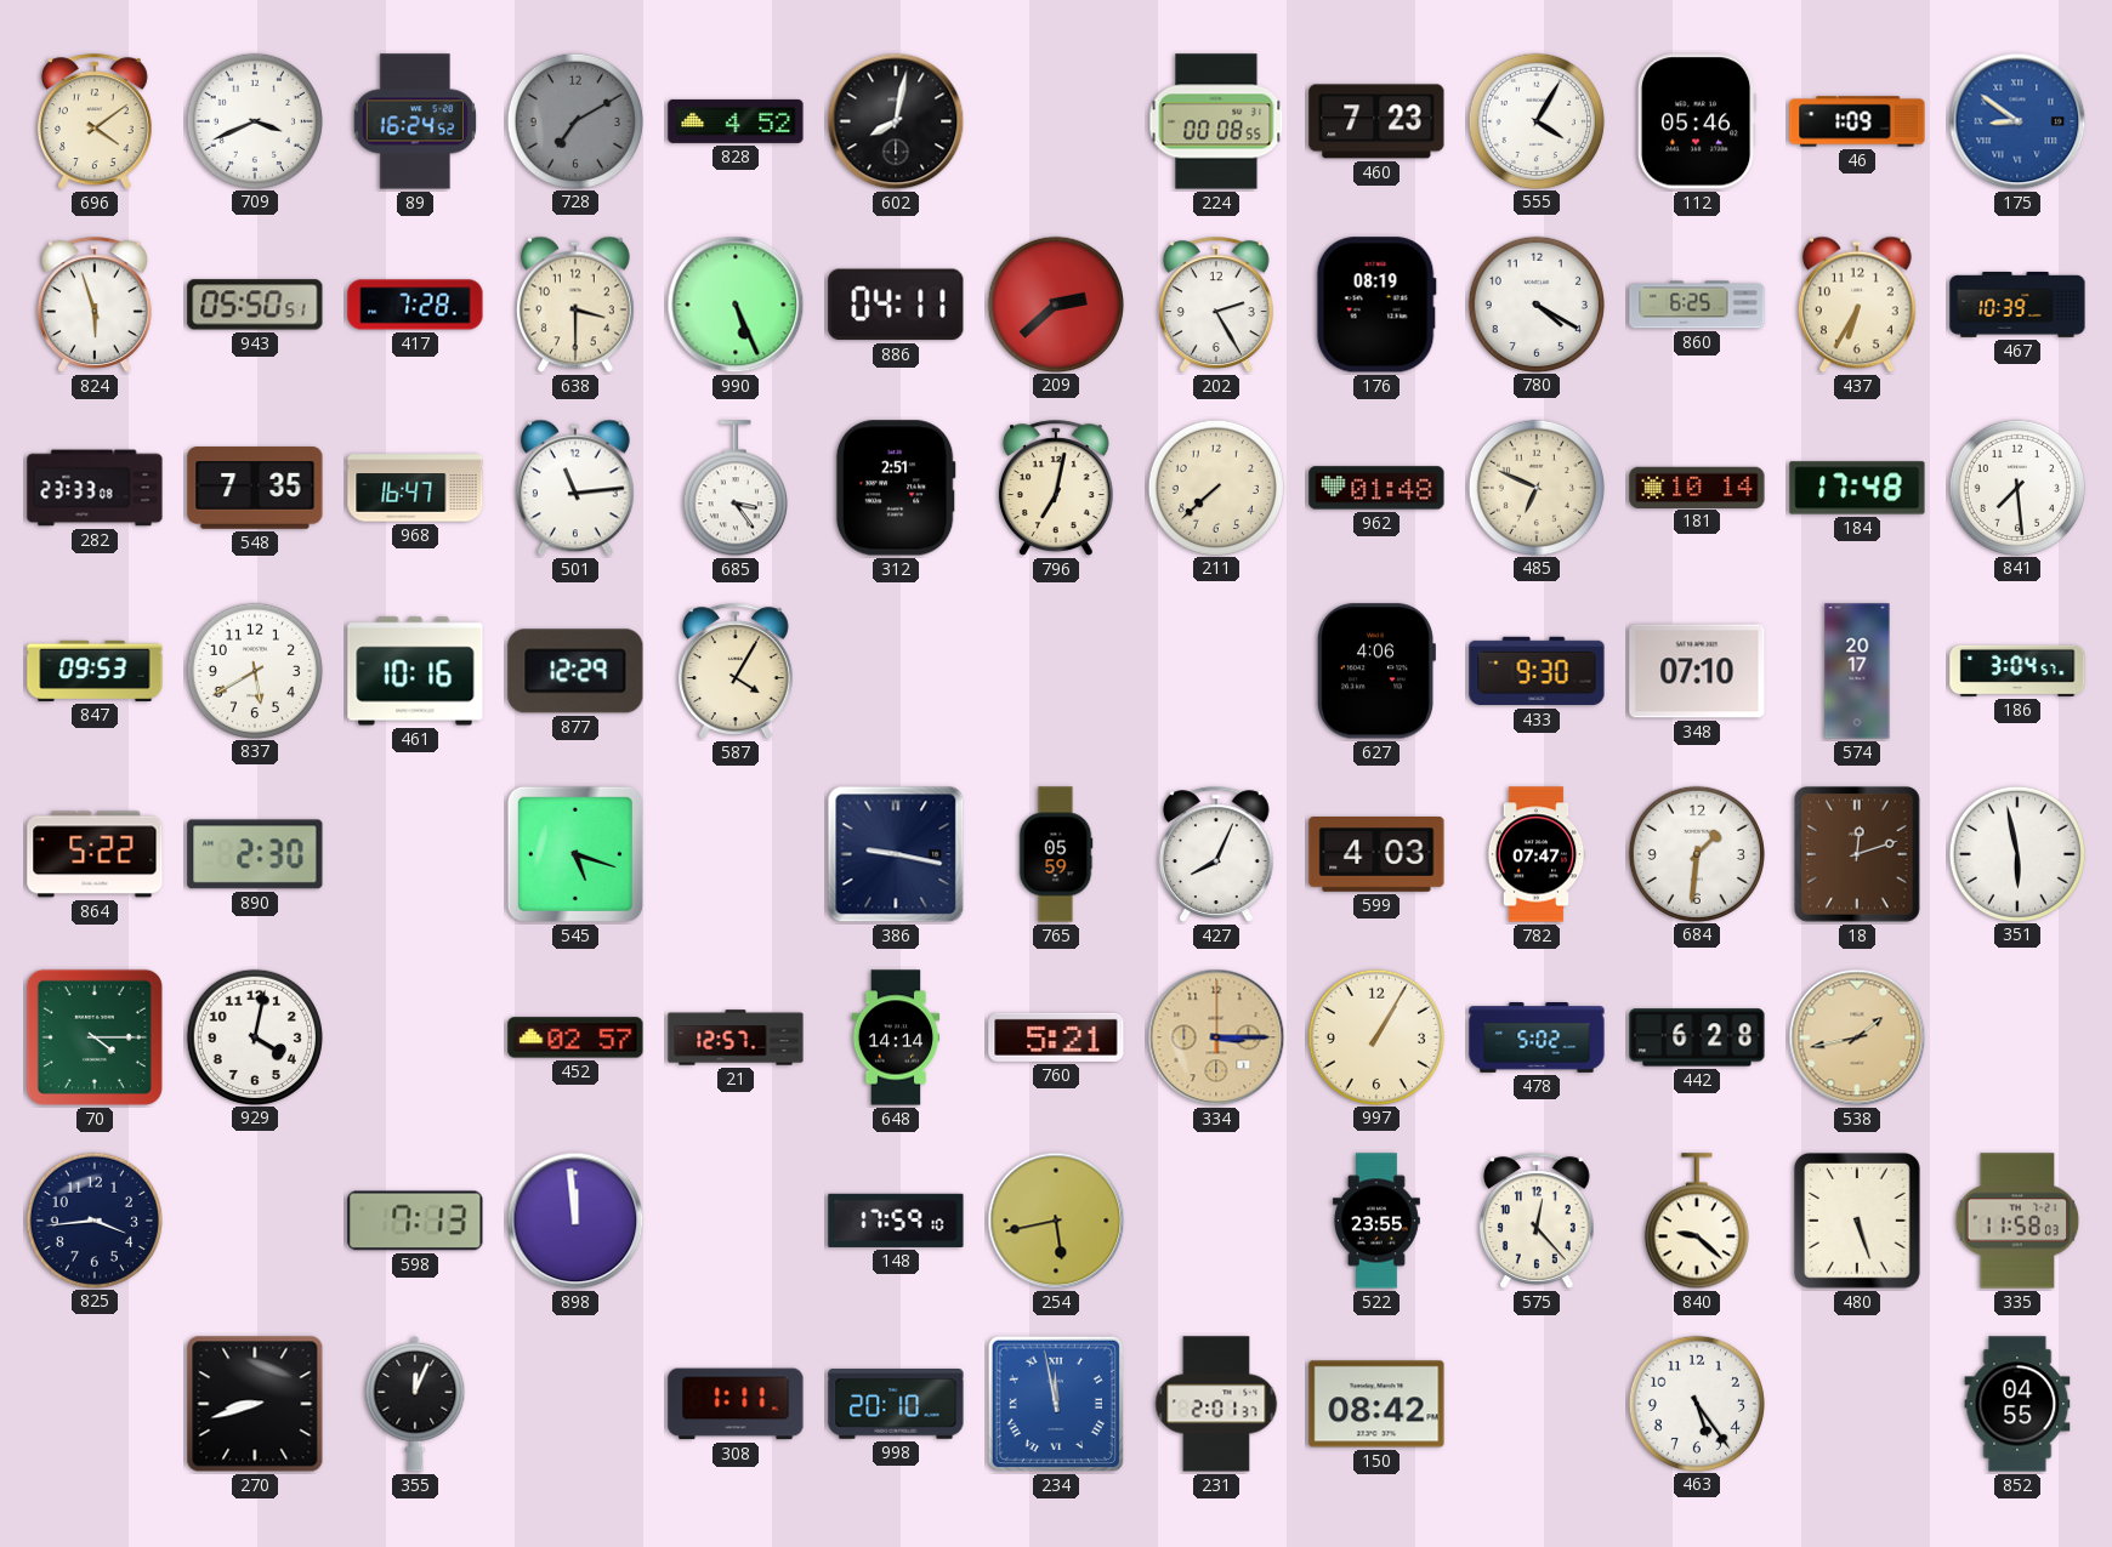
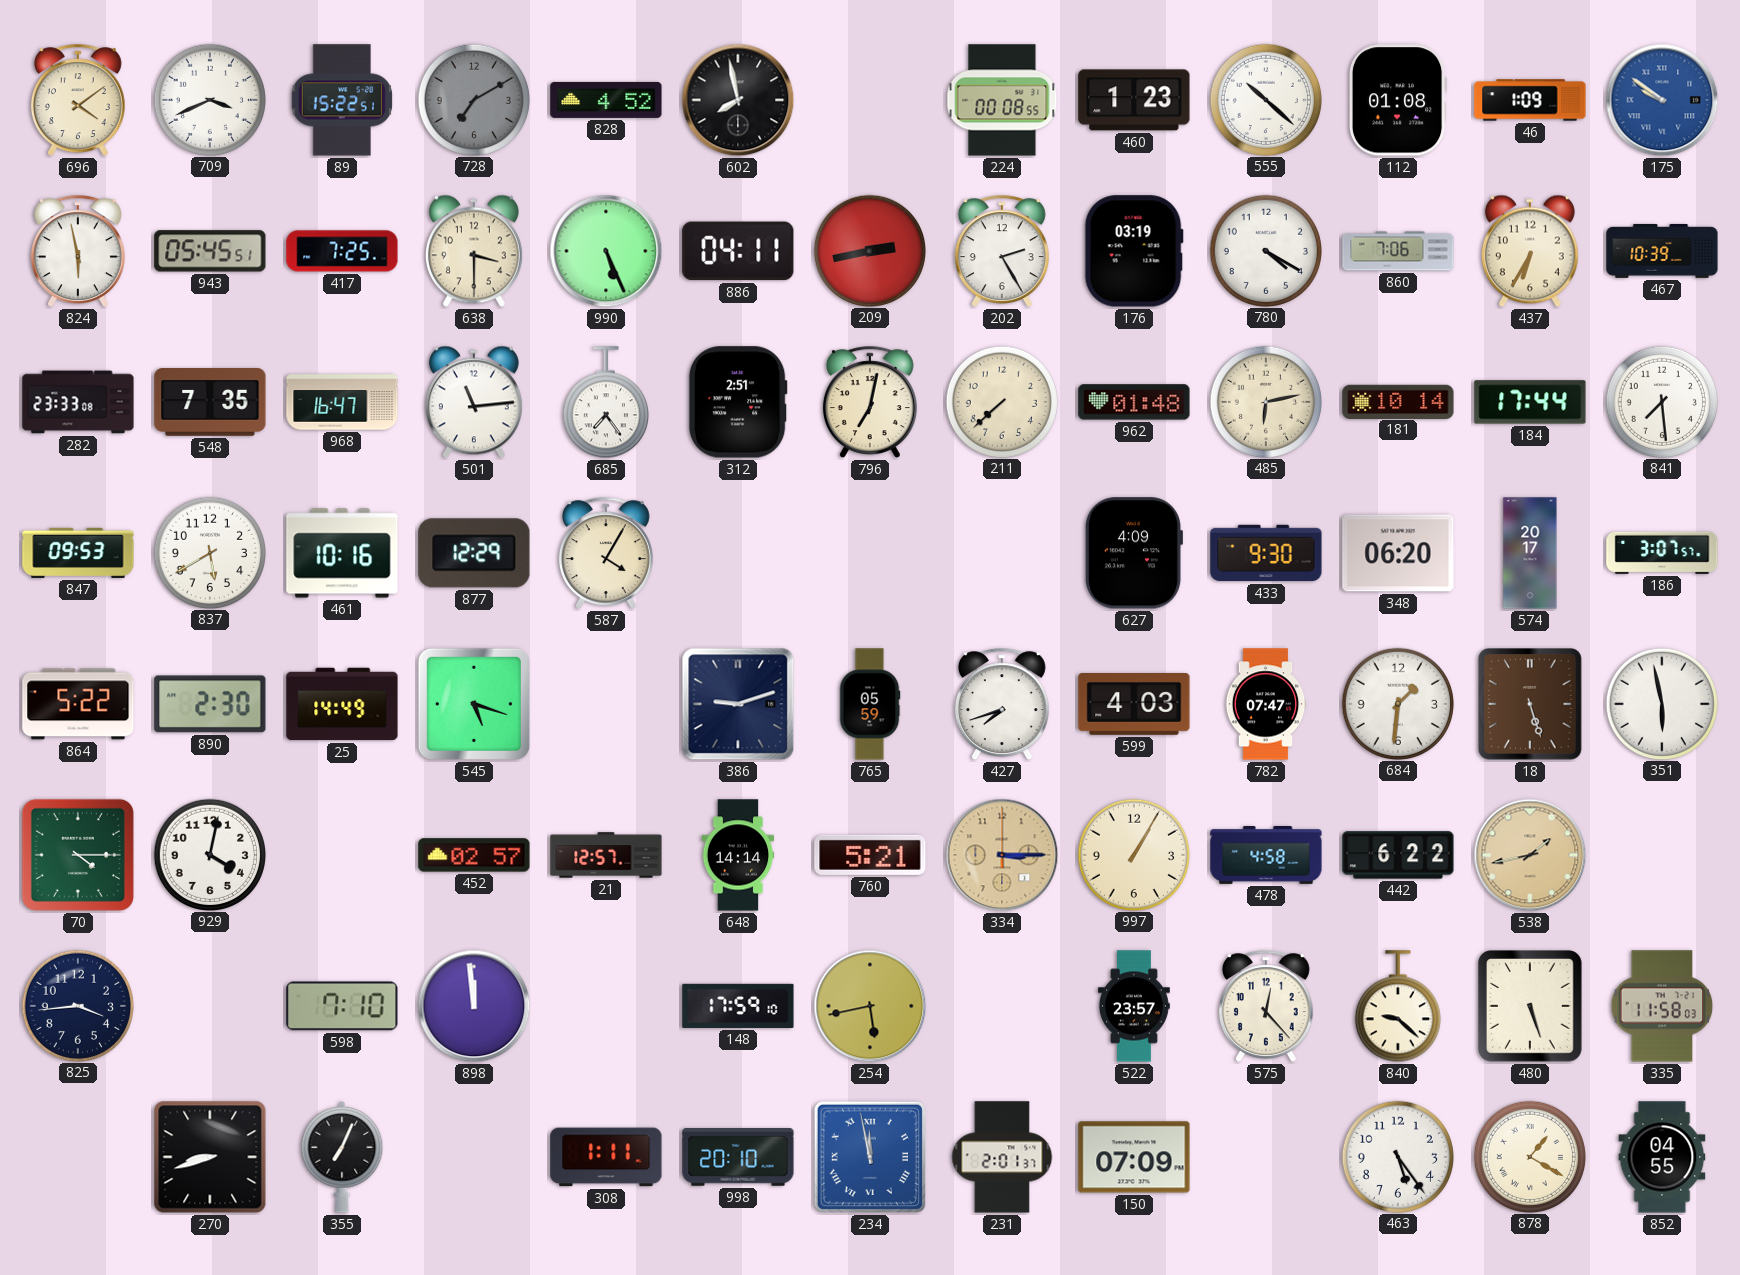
89: 16:24 -> 15:22
602: 8:02 -> 7:58
460: 7:23 -> 1:23
555: 4:05 -> 10:22
112: 05:46 -> 01:08
175: 8:51 -> 9:51
824: 5:57 -> 5:58
943: 05:50 -> 05:45
417: 7:28 -> 7:25
209: 2:38 -> 2:43
176: 08:19 -> 03:19
860: 6:25 -> 7:06
685: 3:24 -> 7:24
485: 6:49 -> 6:13
184: 17:48 -> 17:44
627: 4:06 -> 4:09
348: 07:10 -> 06:20
186: 3:04 -> 3:07
25: none -> 14:49
386: 9:17 -> 9:12
427: 8:04 -> 7:42
18: 12:12 -> 5:27
478: 5:02 -> 4:58
442: 6:28 -> 6:22
598: 7:13 -> 7:10
522: 23:55 -> 23:57
355: 12:04 -> 7:04
150: 08:42 -> 07:09
878: none -> 1:20
